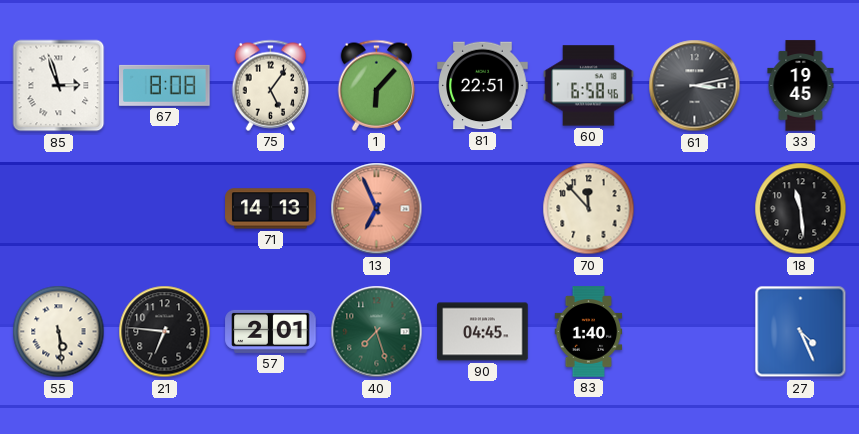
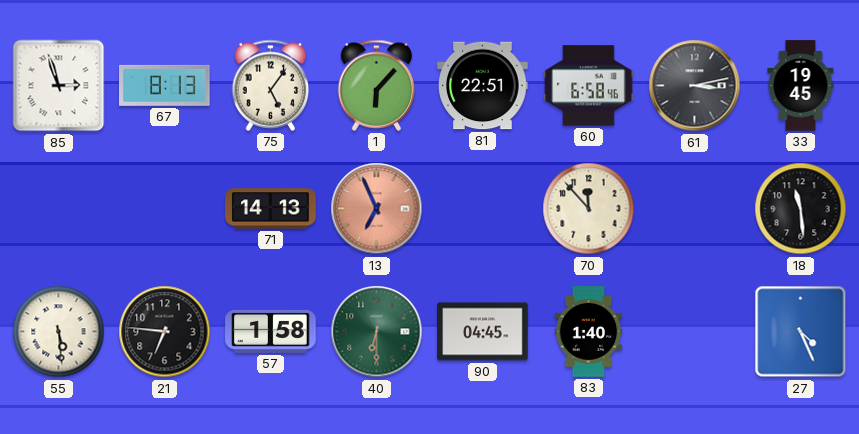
67: 8:08 -> 8:13
57: 2:01 -> 1:58
40: 7:27 -> 6:30
